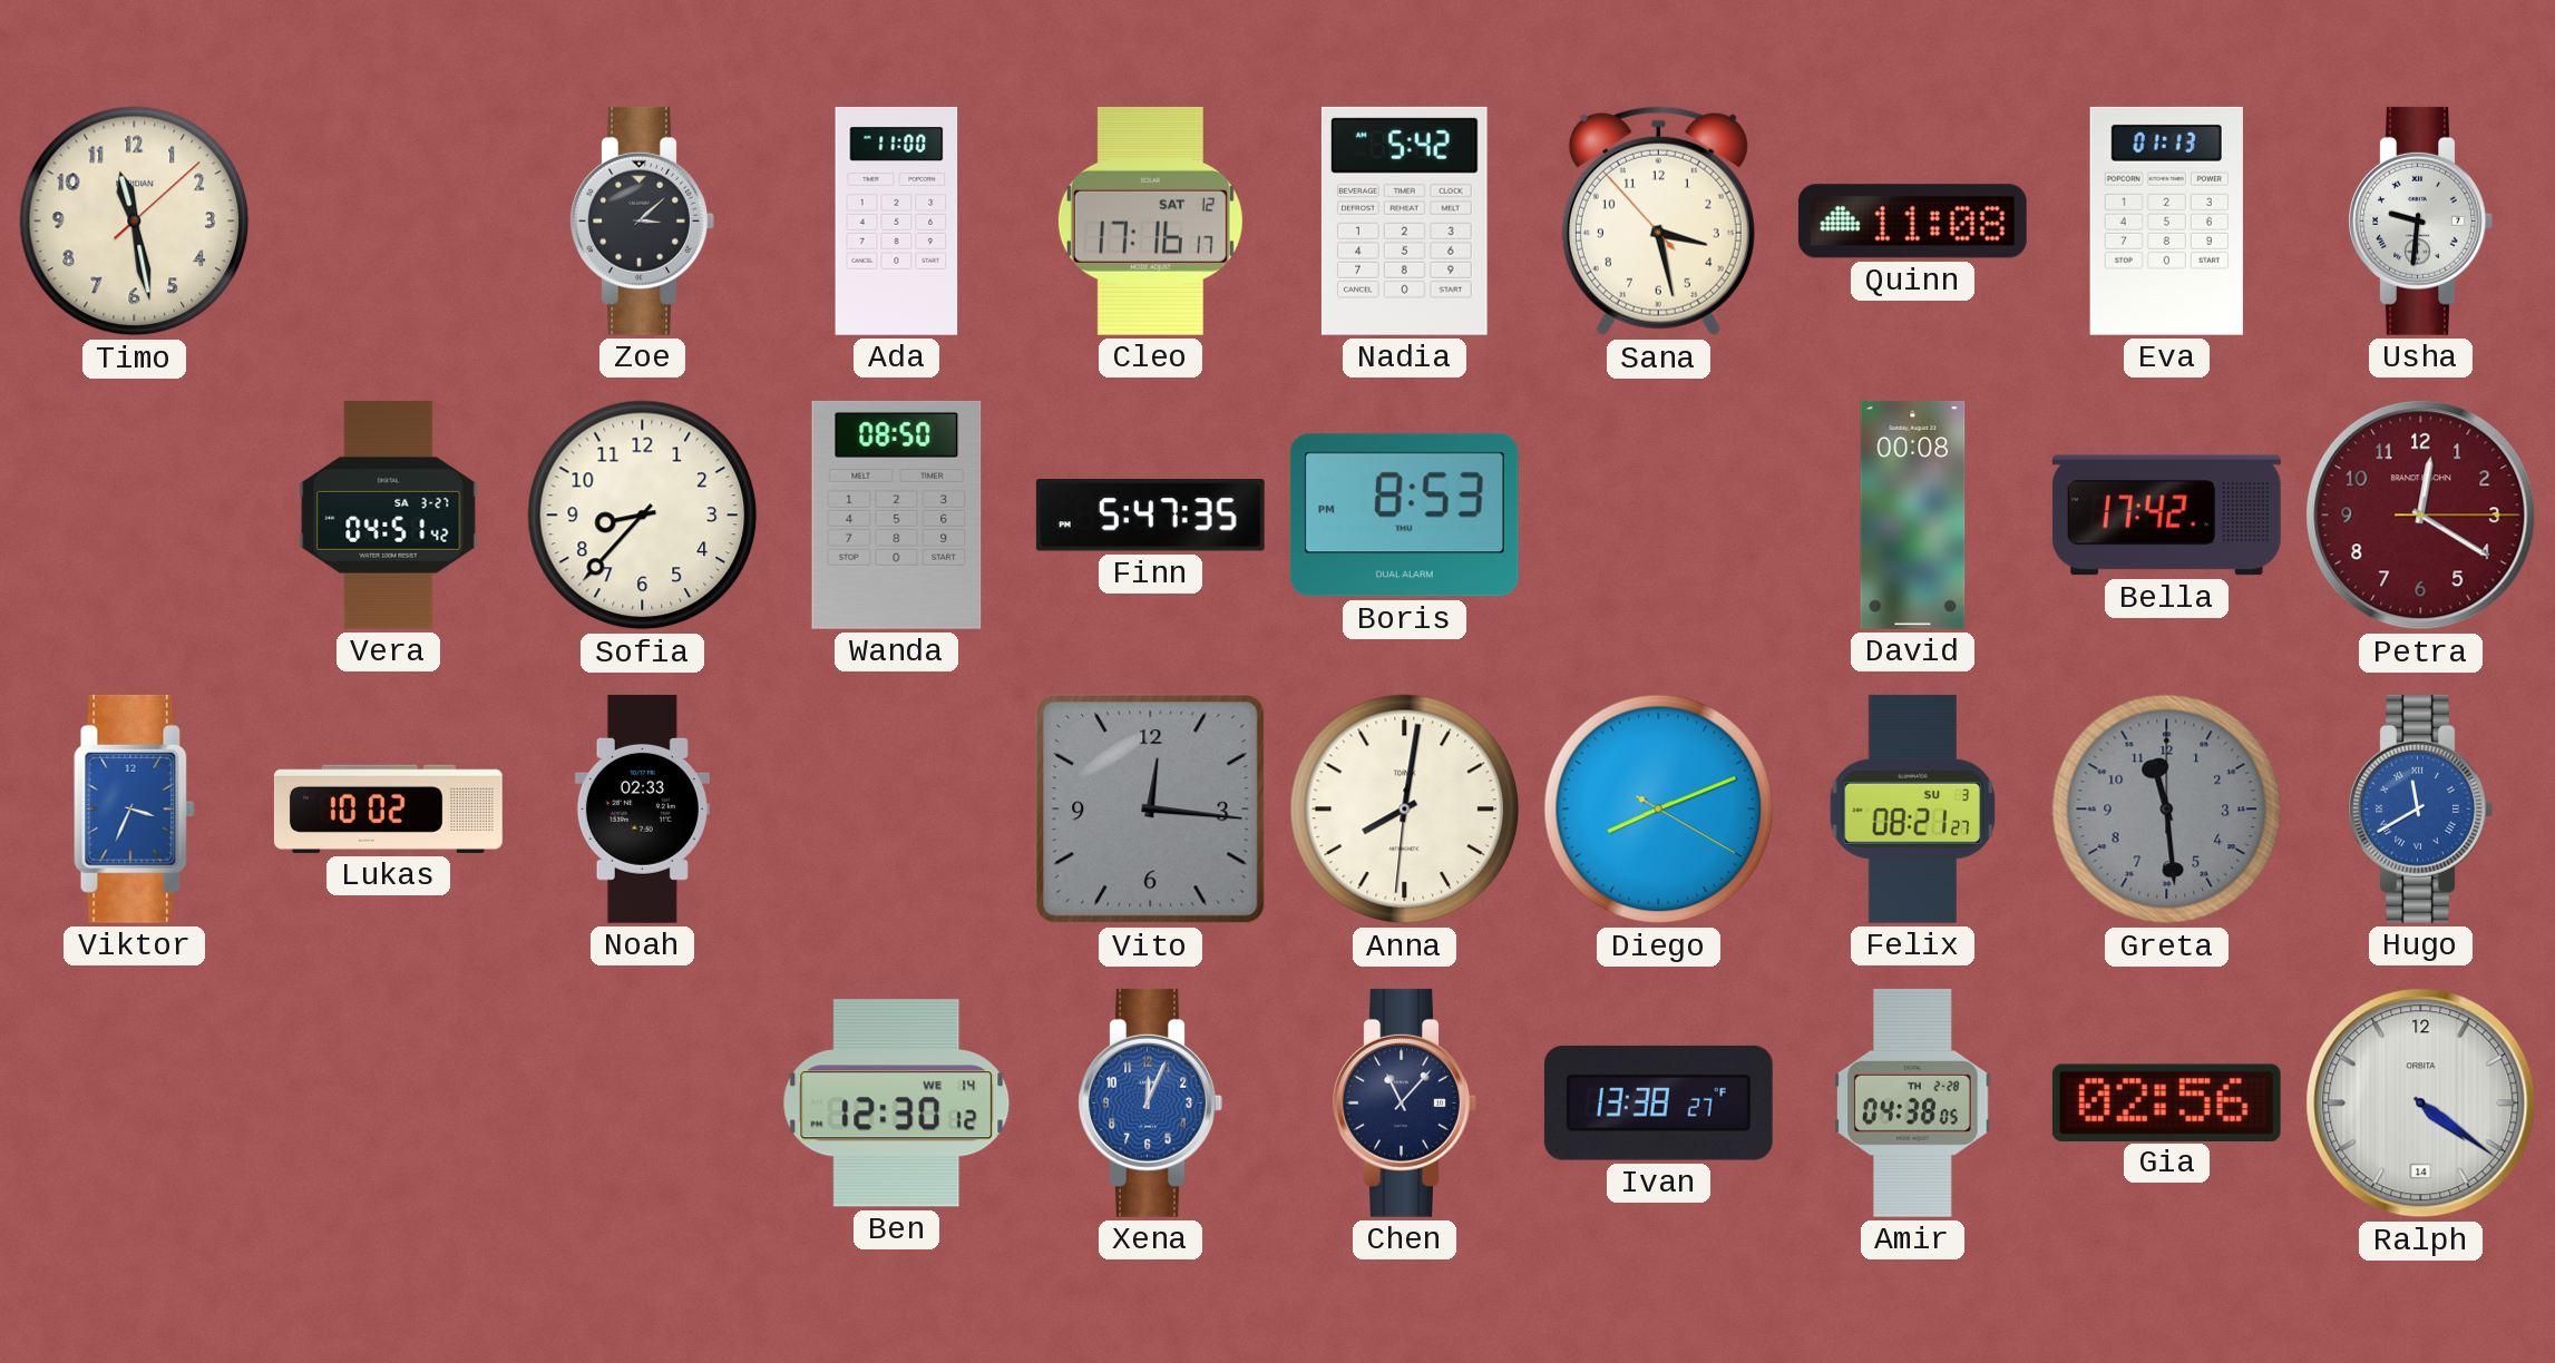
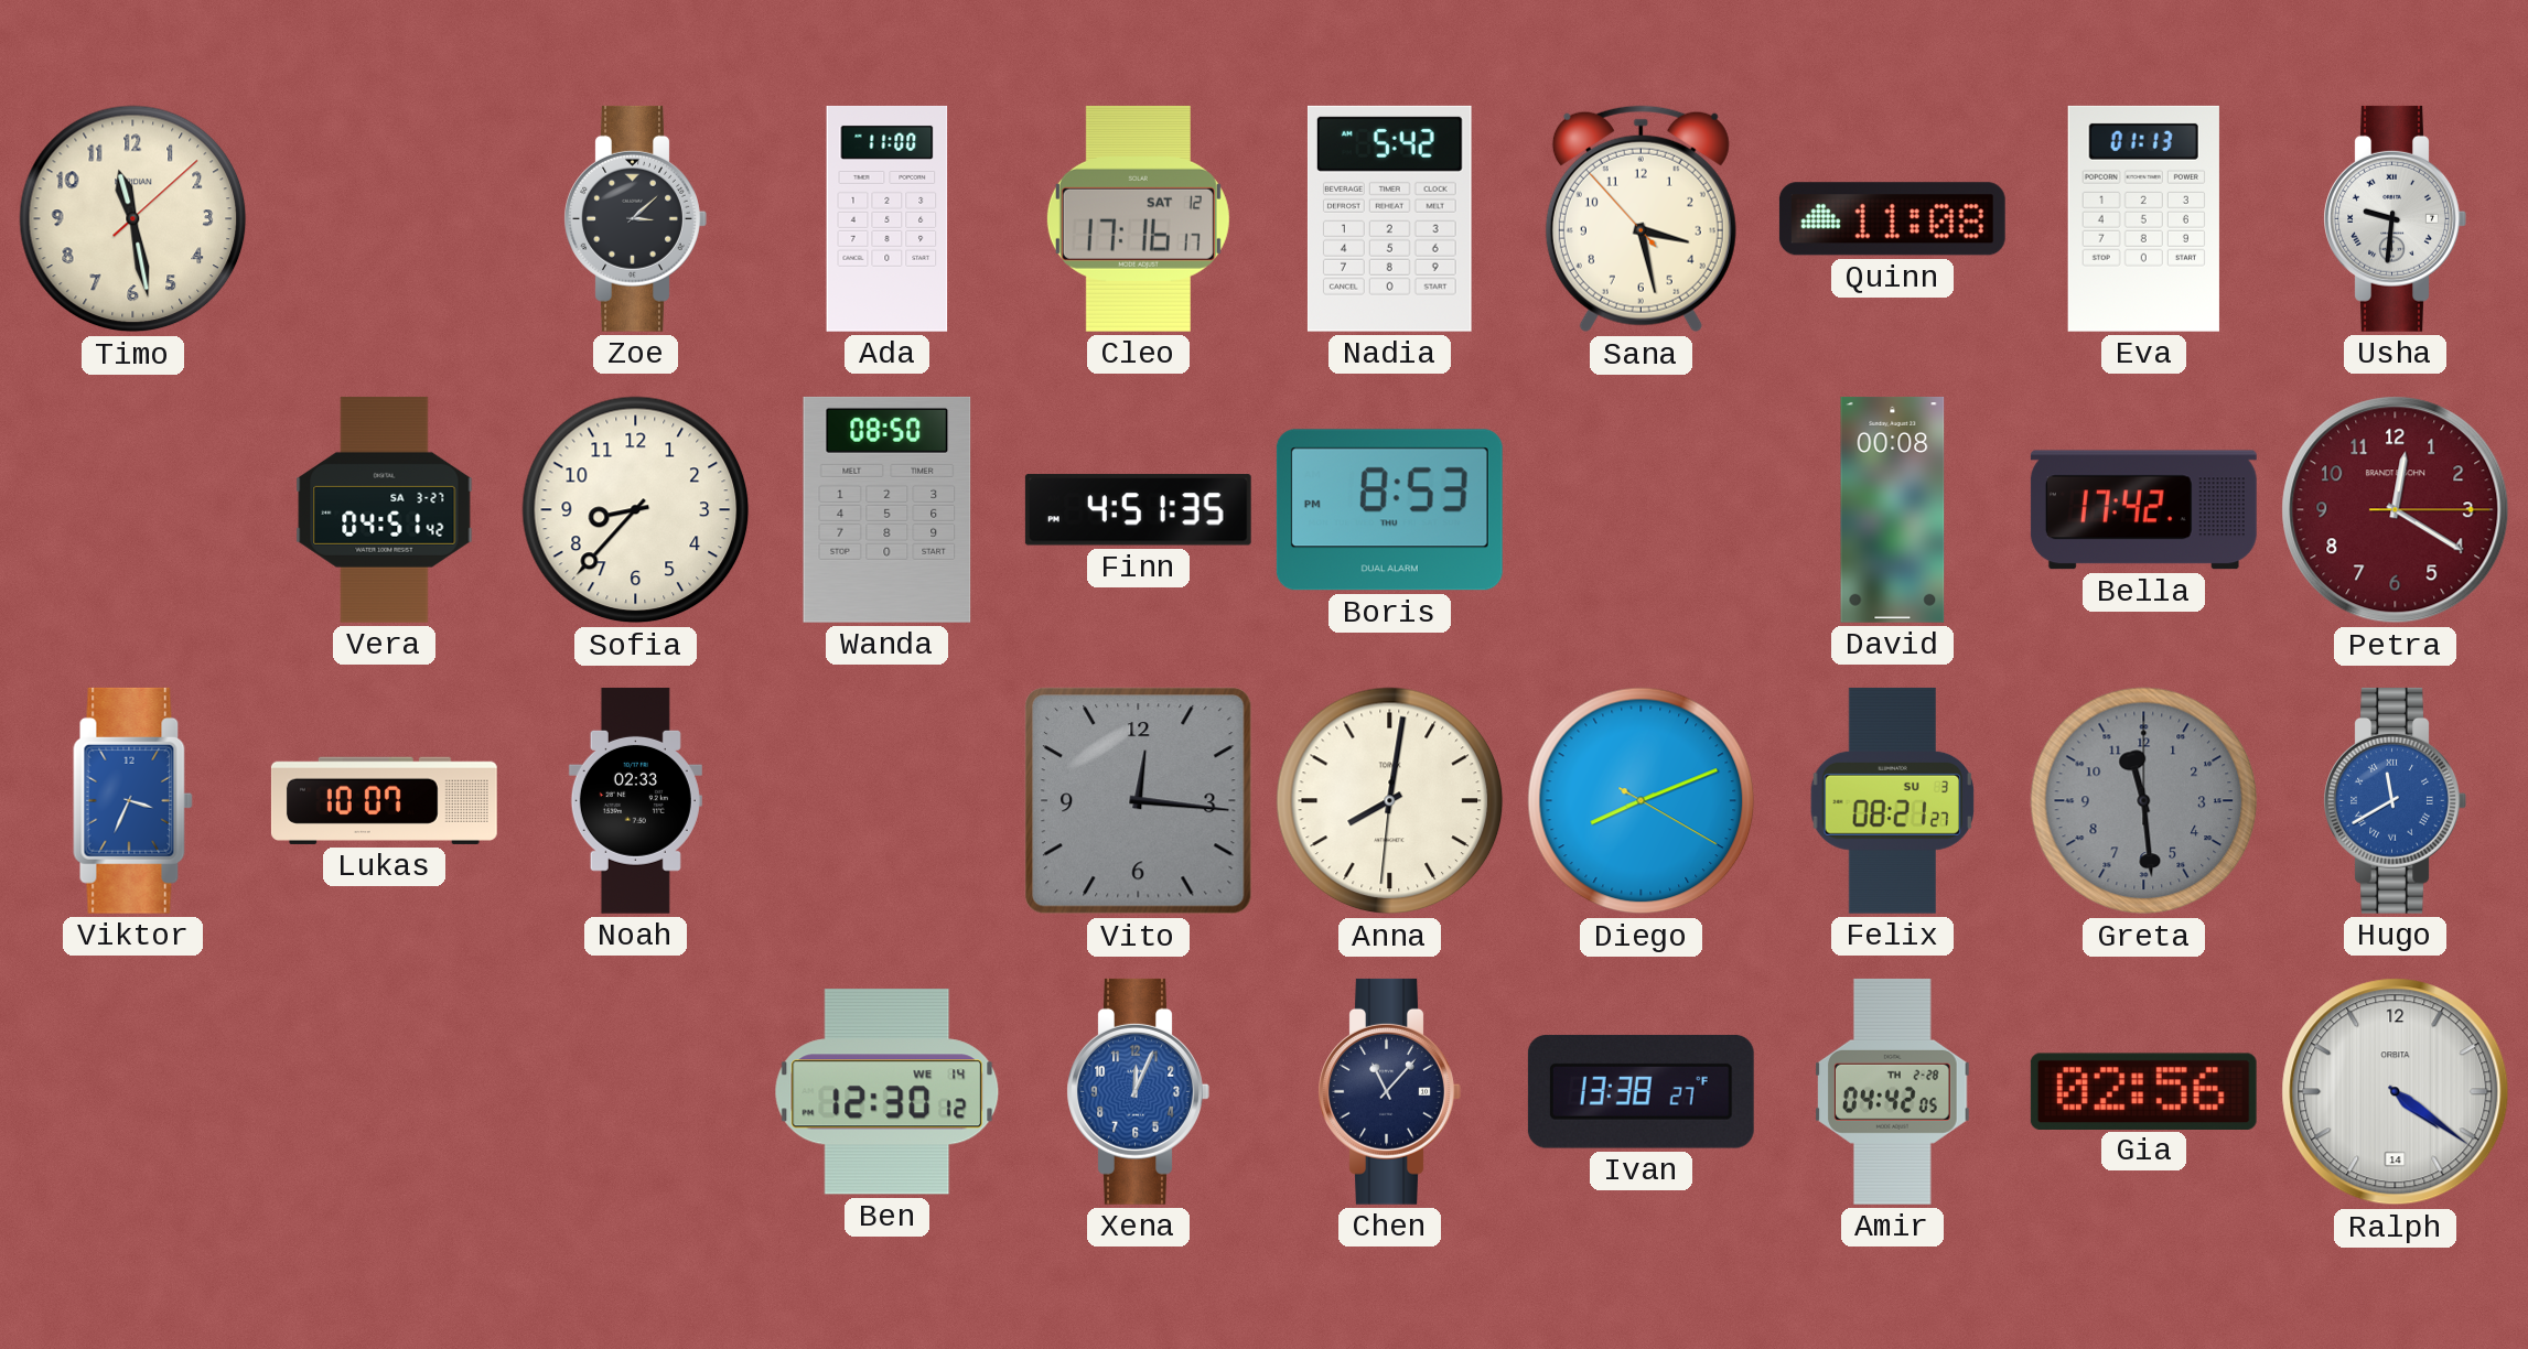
Finn: 5:47 -> 4:51
Lukas: 10:02 -> 10:07
Amir: 04:38 -> 04:42
